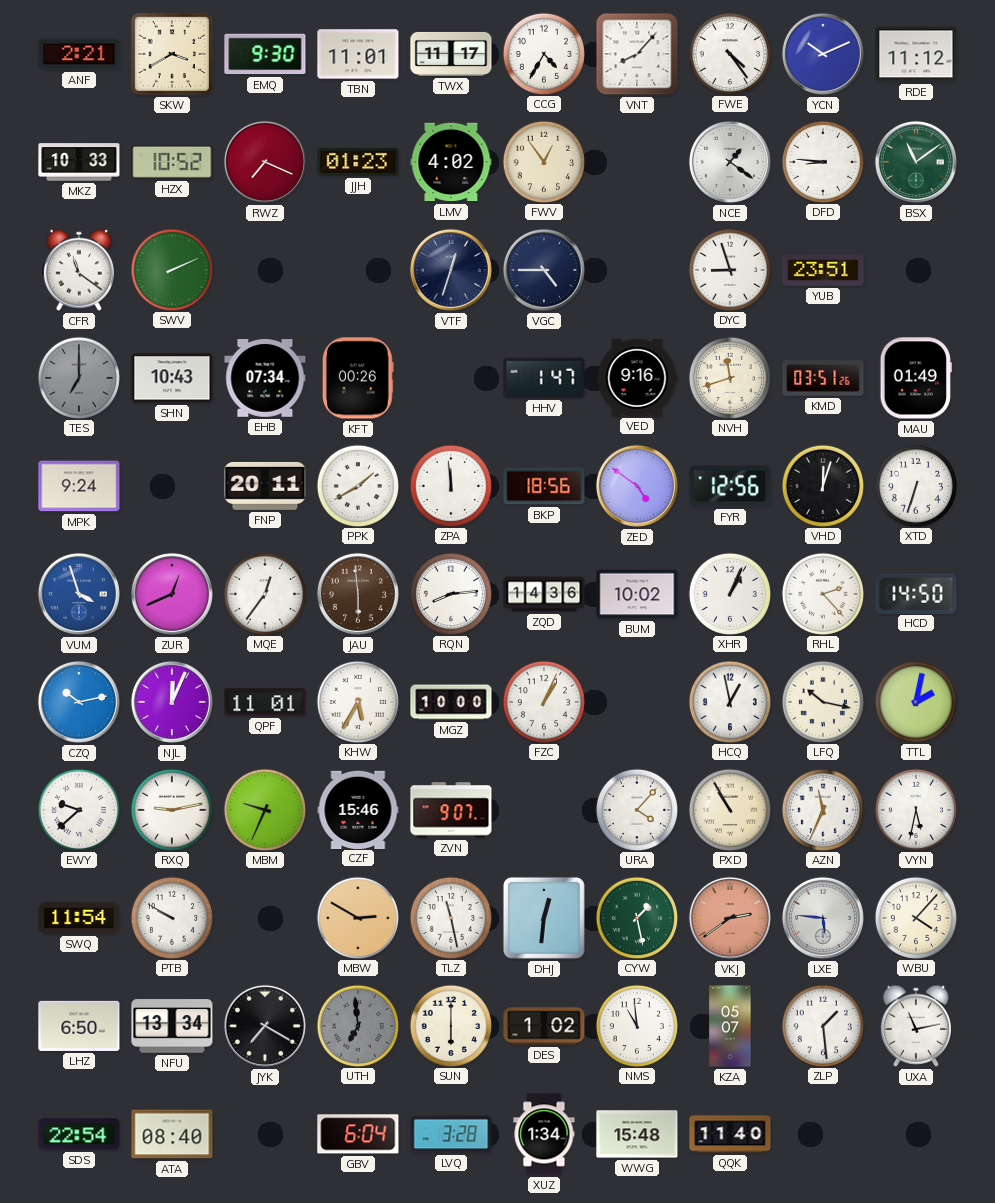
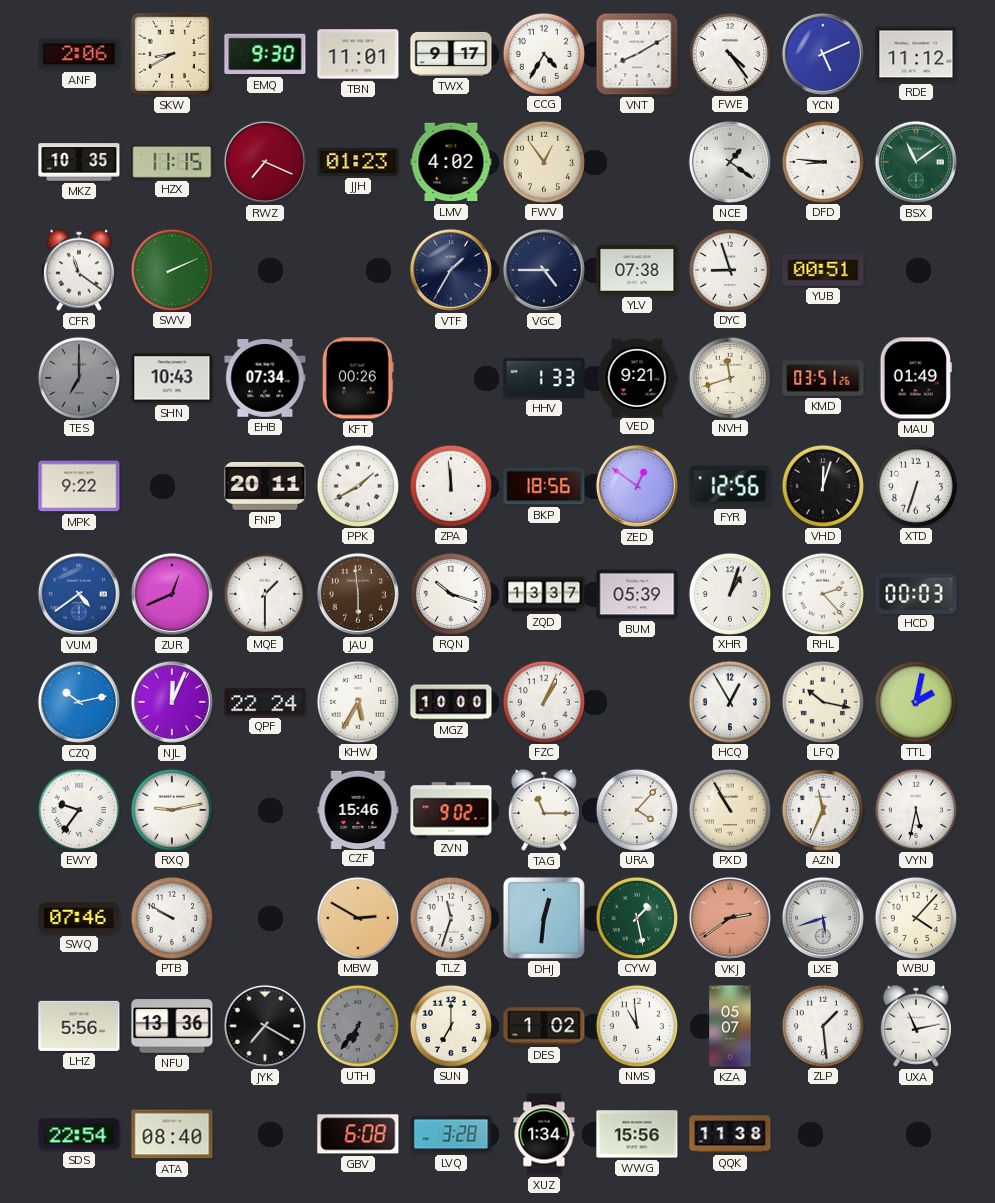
ANF: 2:21 -> 2:06
SKW: 3:40 -> 8:40
TWX: 11:17 -> 9:17
VNT: 8:07 -> 8:10
YCN: 10:11 -> 5:11
MKZ: 10:33 -> 10:35
HZX: 10:52 -> 11:15
VTF: 12:33 -> 1:35
YLV: none -> 07:38
YUB: 23:51 -> 00:51
HHV: 1:47 -> 1:33
VED: 9:16 -> 9:21
MPK: 9:24 -> 9:22
ZED: 4:51 -> 12:51
VUM: 3:57 -> 4:39
MQE: 12:36 -> 1:30
RQN: 8:14 -> 10:18
ZQD: 14:36 -> 13:37
BUM: 10:02 -> 05:39
XHR: 1:04 -> 1:03
HCD: 14:50 -> 00:03
QPF: 11:01 -> 22:24
HCQ: 12:58 -> 12:55
EWY: 9:38 -> 9:36
MBM: 9:34 -> none
ZVN: 9:07 -> 9:02
TAG: none -> 11:15
SWQ: 11:54 -> 07:46
TLZ: 11:28 -> 11:33
LXE: 5:46 -> 5:42
LHZ: 6:50 -> 5:56
NFU: 13:34 -> 13:36
UTH: 6:59 -> 6:36
SUN: 6:00 -> 7:00
GBV: 6:04 -> 6:08
WWG: 15:48 -> 15:56
QQK: 11:40 -> 11:38
